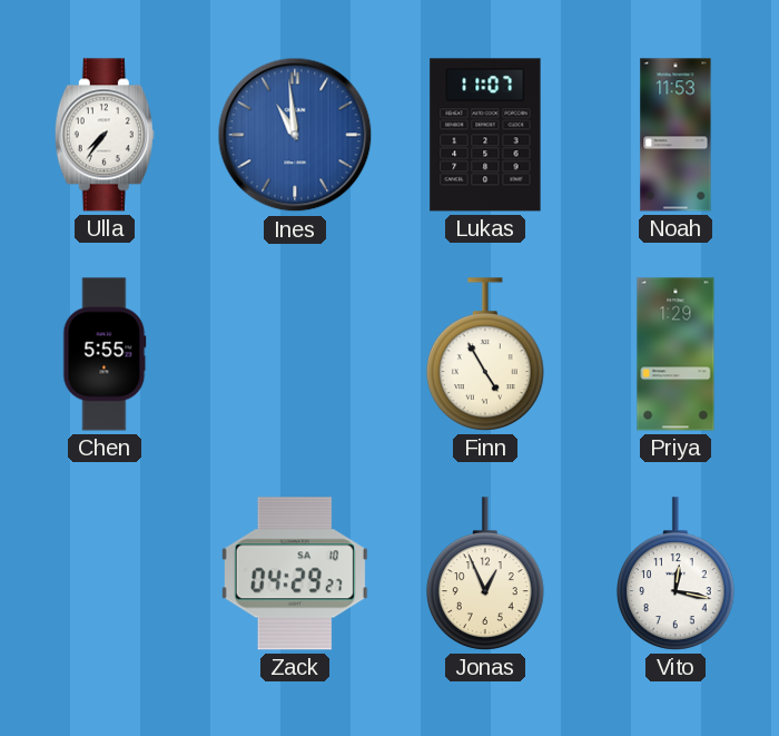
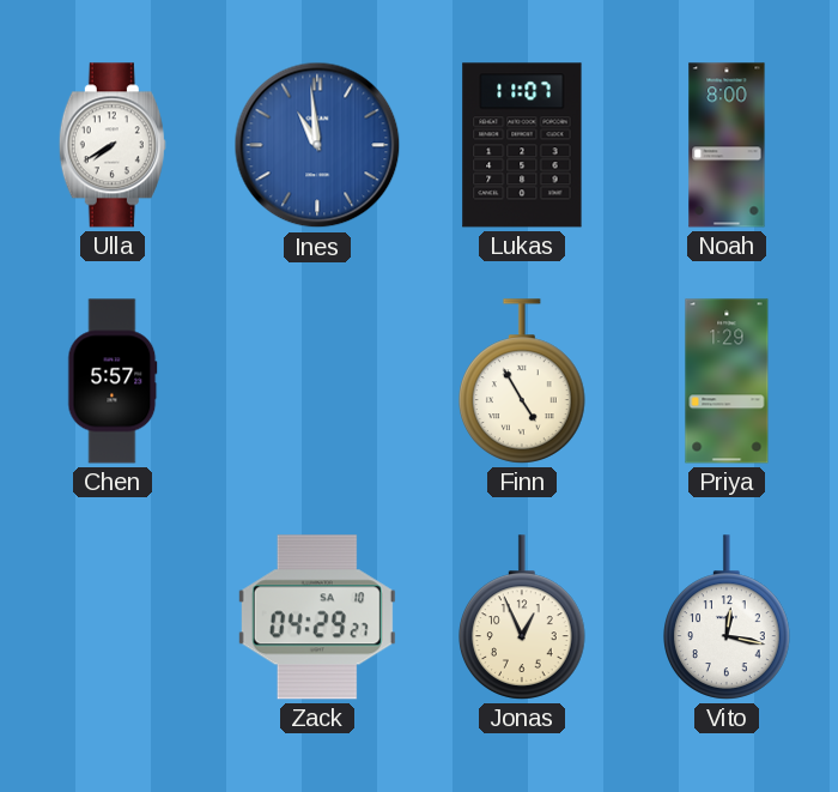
Ulla: 7:36 -> 7:40
Noah: 11:53 -> 8:00
Chen: 5:55 -> 5:57
